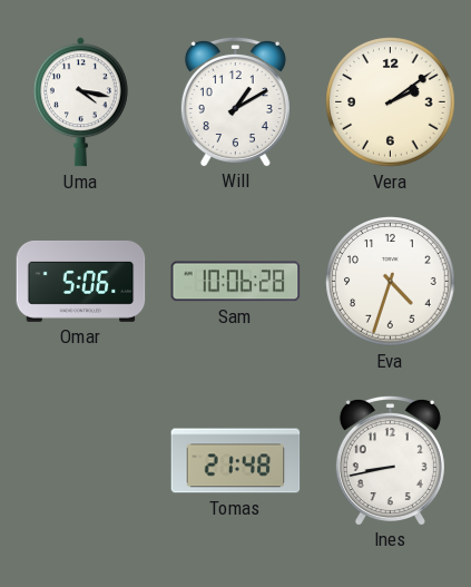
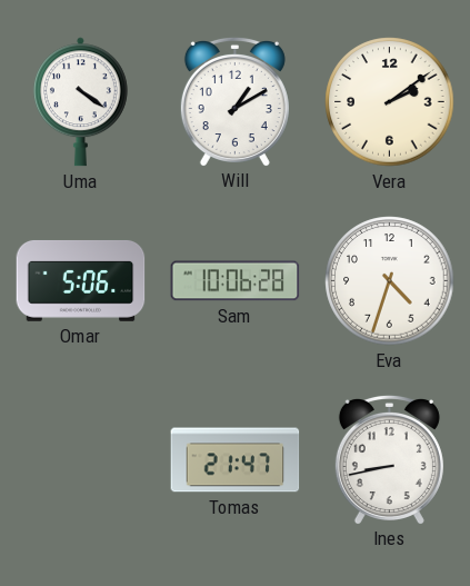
Uma: 4:17 -> 4:21
Tomas: 21:48 -> 21:47
